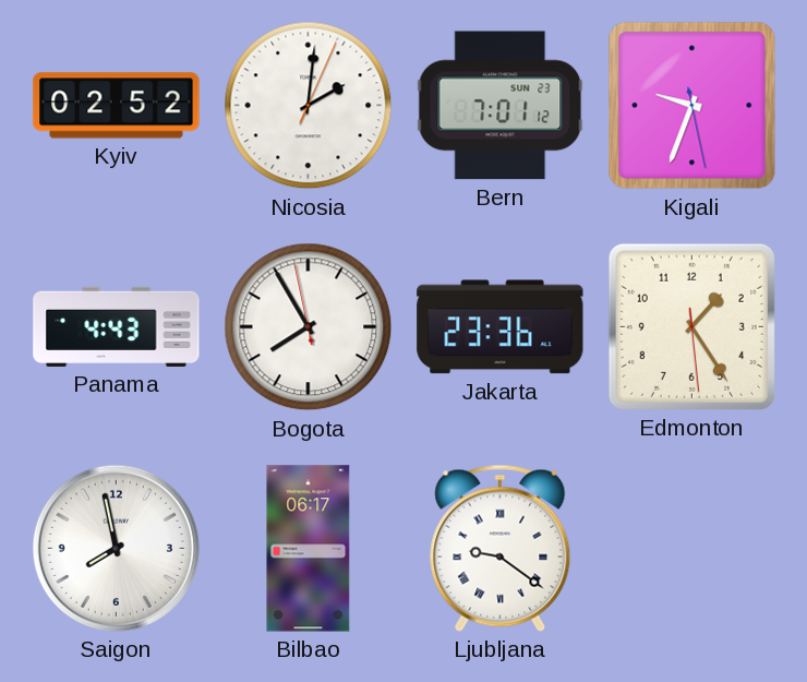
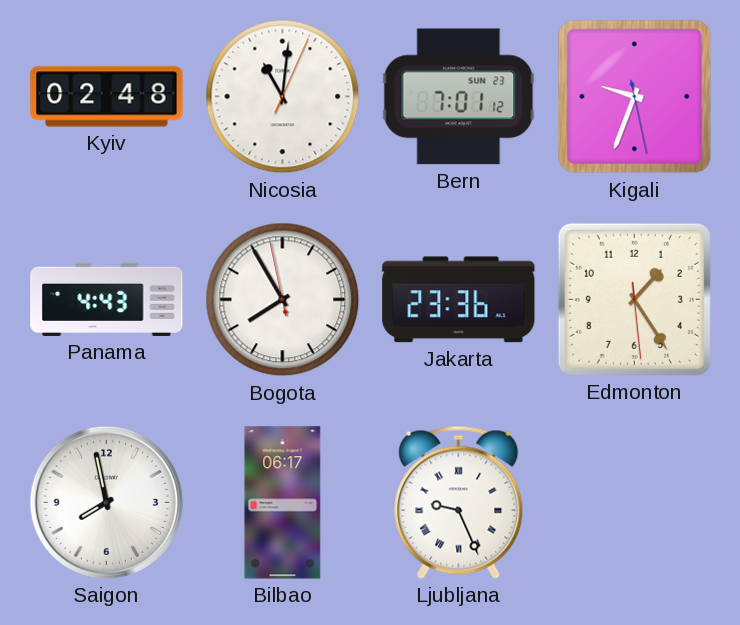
Kyiv: 02:52 -> 02:48
Nicosia: 2:01 -> 11:01
Ljubljana: 9:21 -> 9:26
